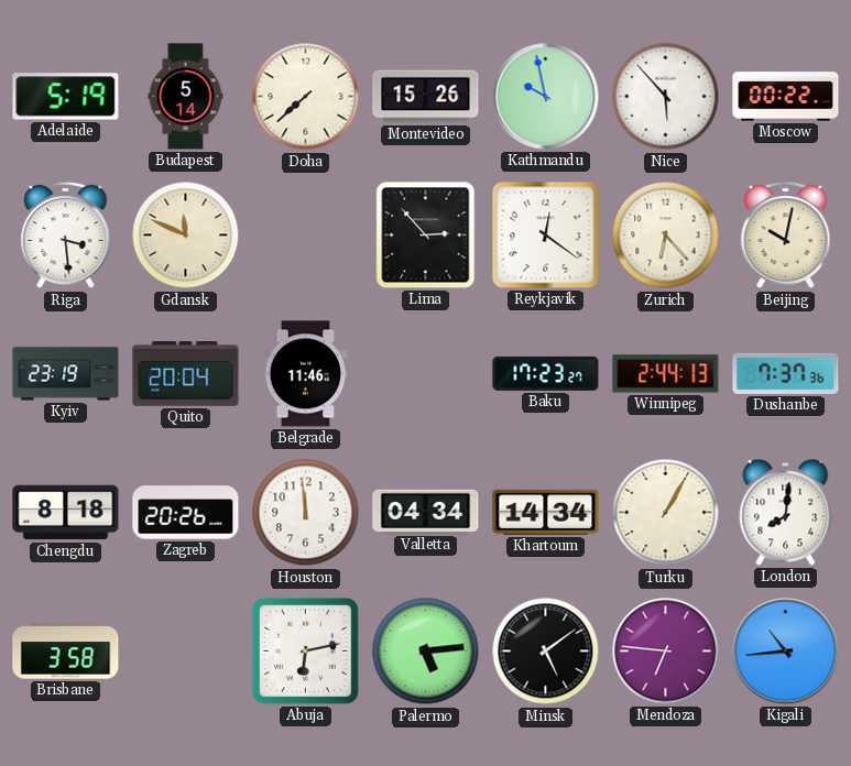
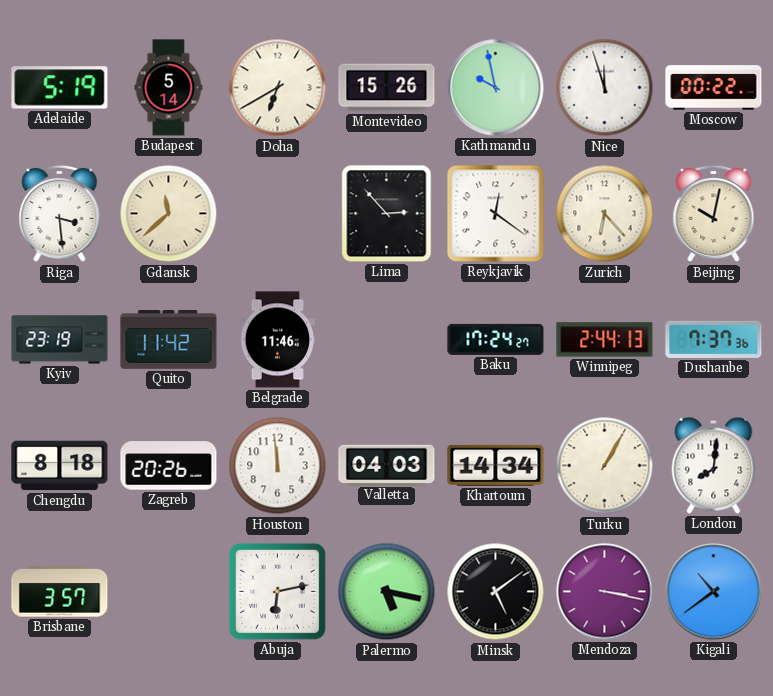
Doha: 7:38 -> 6:40
Nice: 5:53 -> 11:57
Gdansk: 11:49 -> 11:38
Quito: 20:04 -> 11:42
Baku: 17:23 -> 17:24
Valletta: 04:34 -> 04:03
Brisbane: 3:58 -> 3:57
Palermo: 5:14 -> 5:17
Mendoza: 6:46 -> 3:17
Kigali: 10:44 -> 10:39
